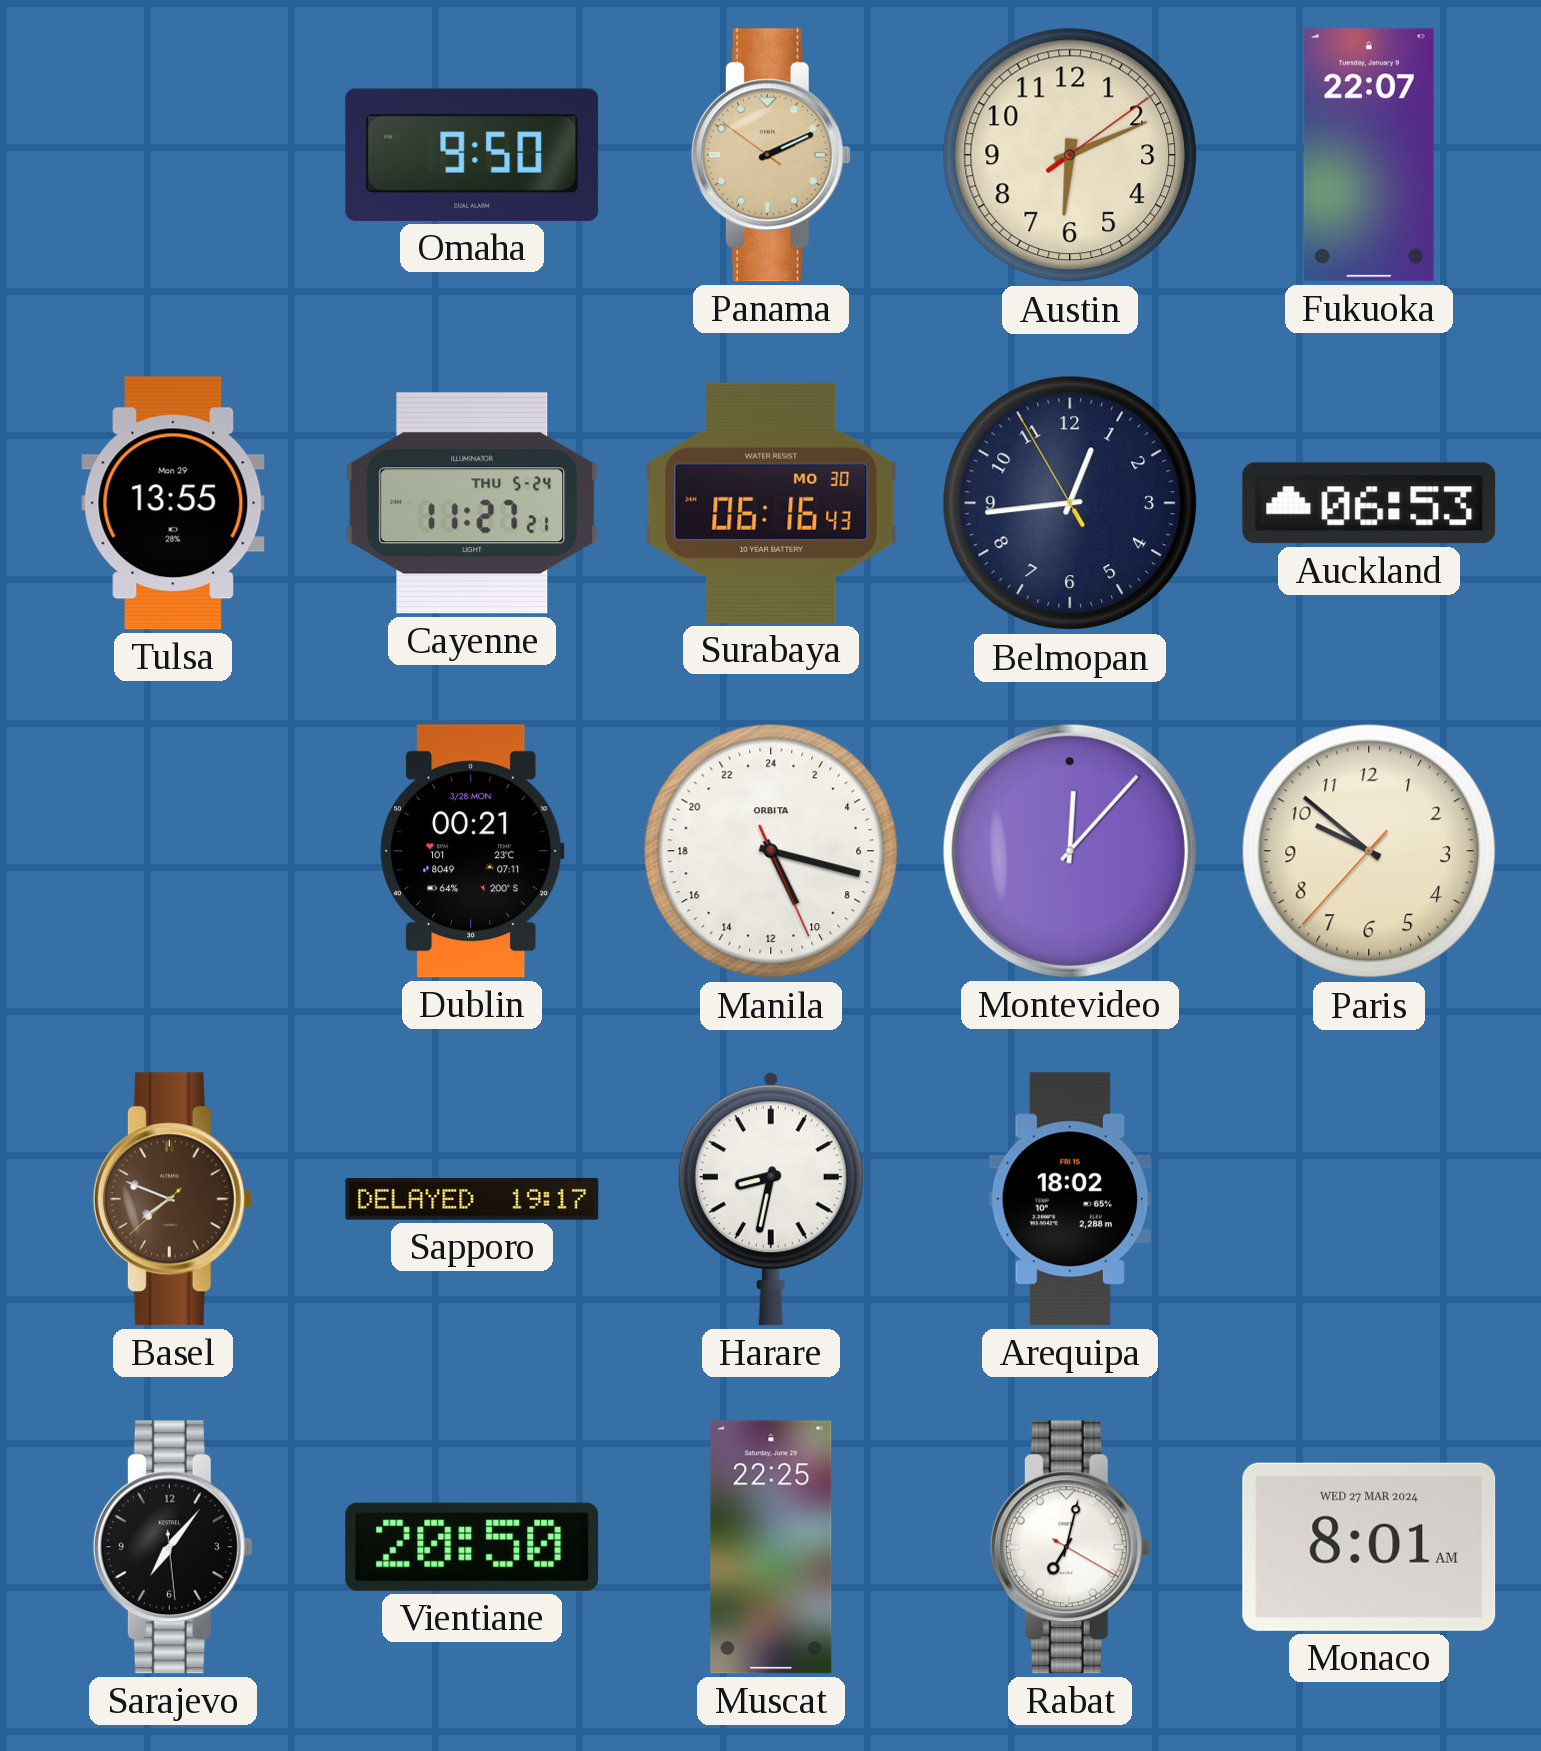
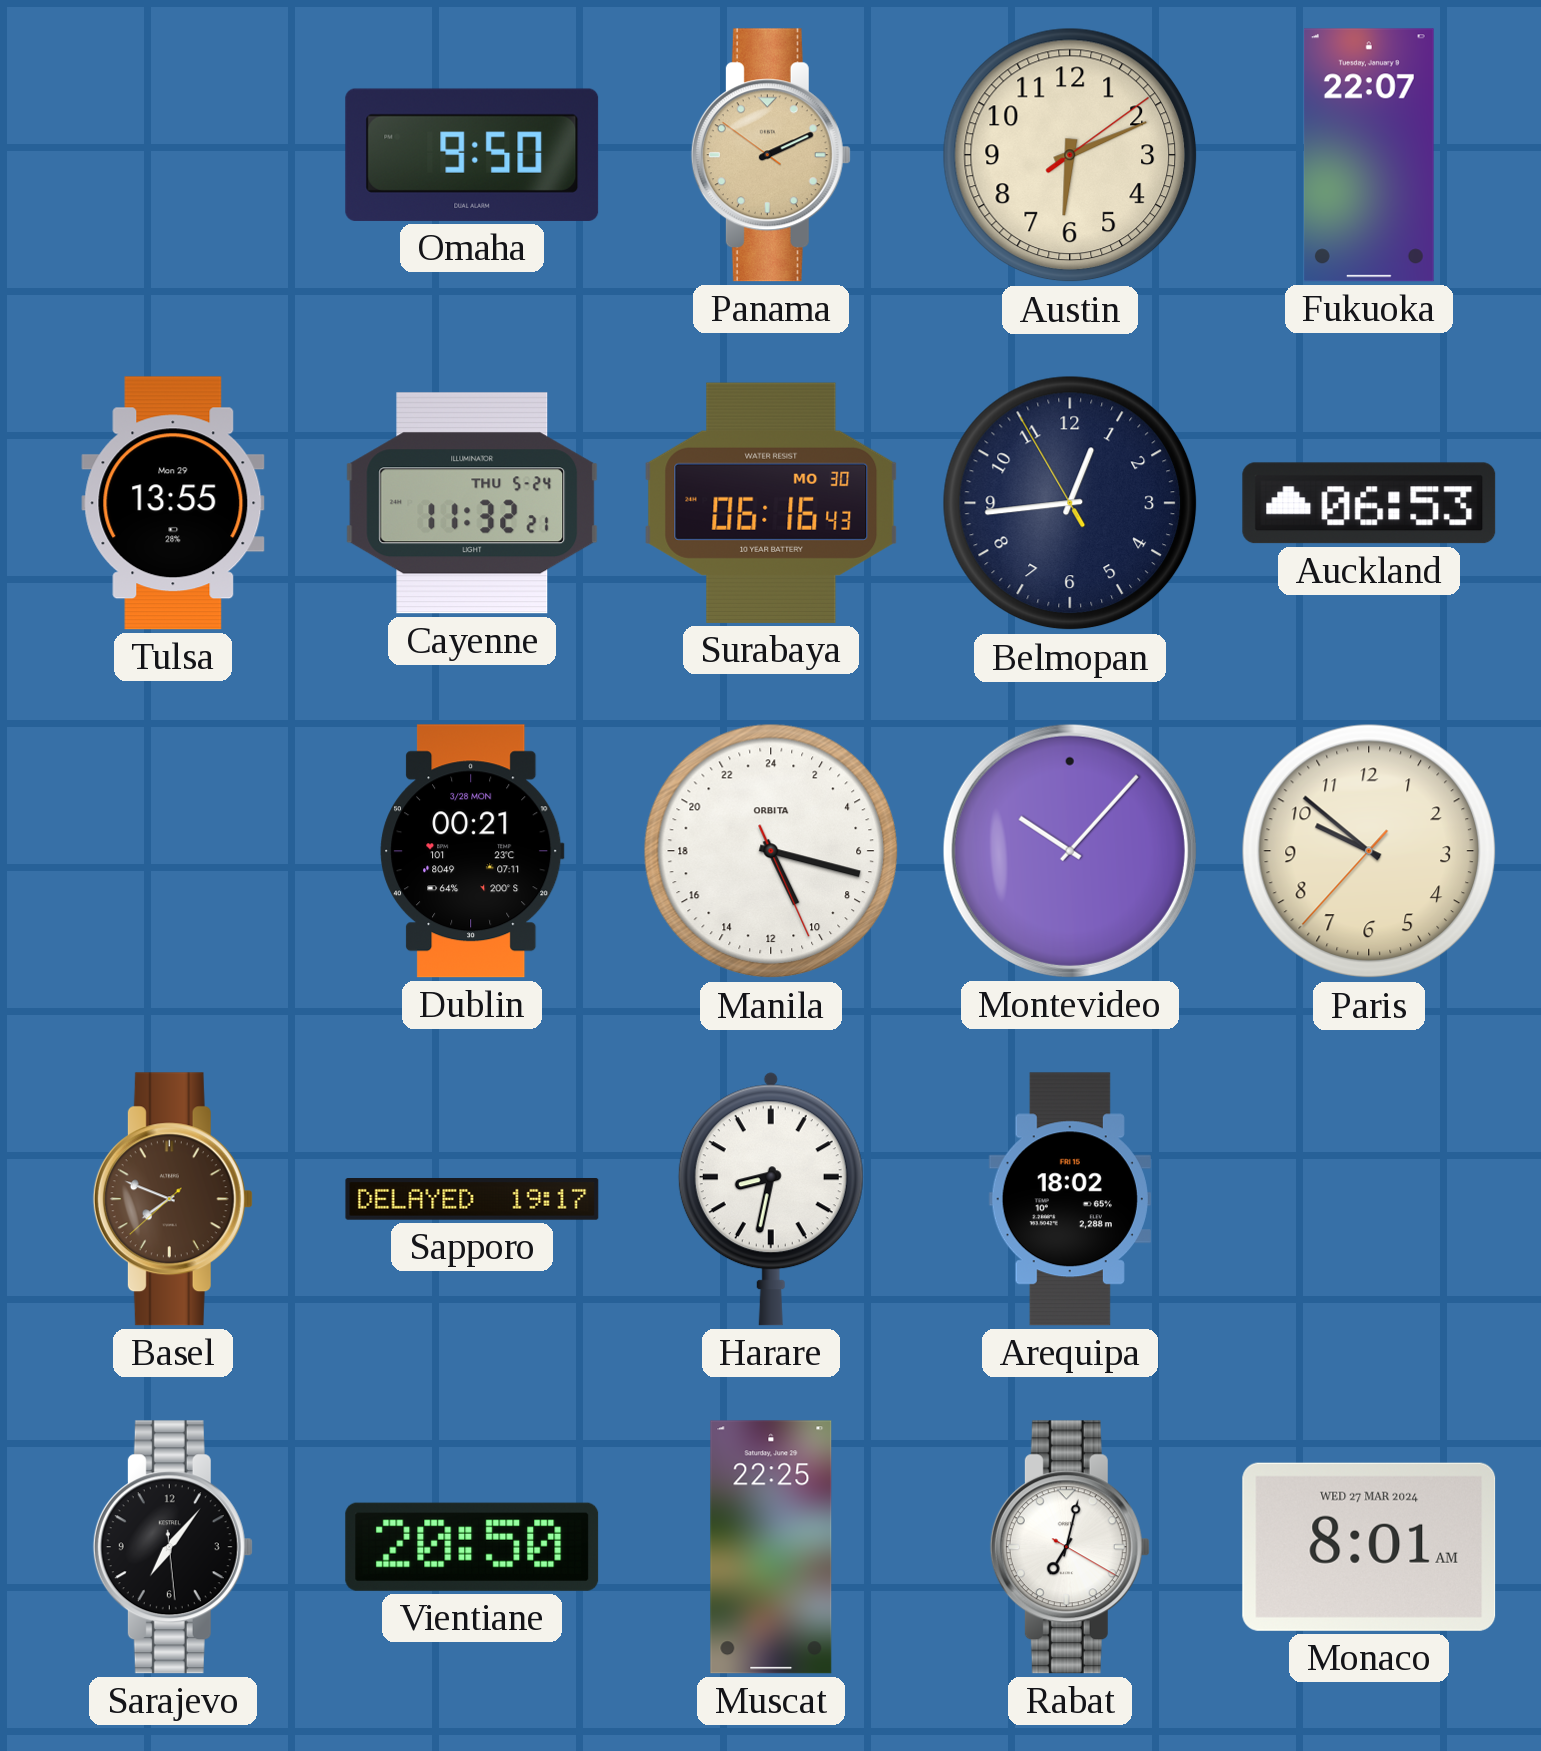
Cayenne: 11:27 -> 11:32
Montevideo: 12:07 -> 10:07
